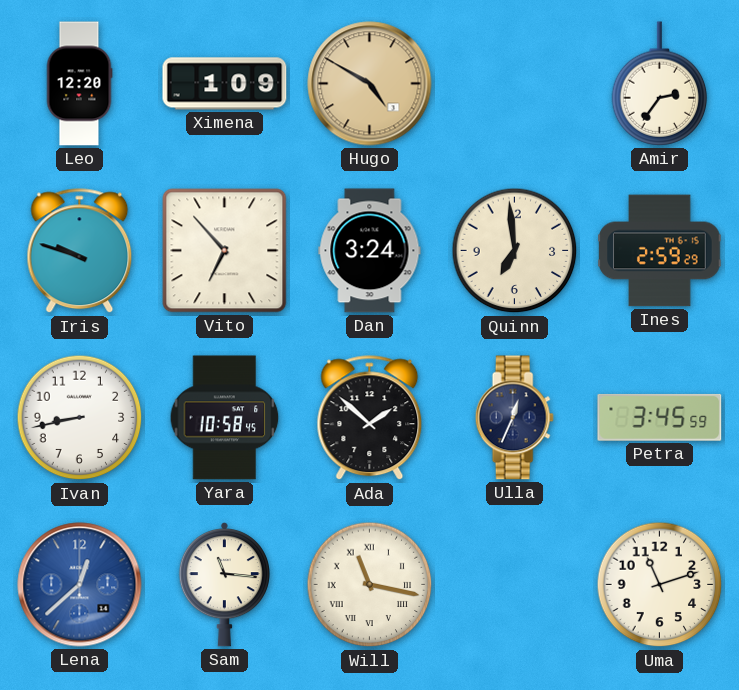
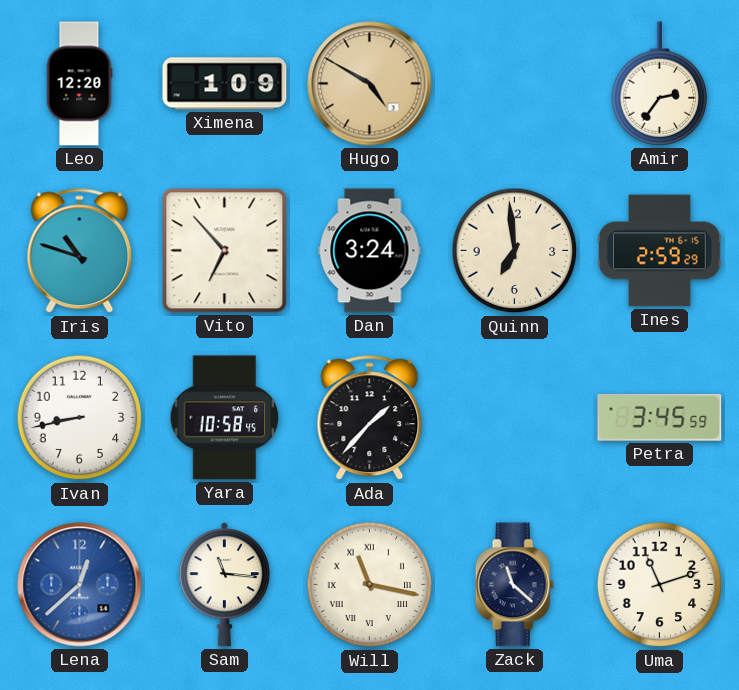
Iris: 9:48 -> 10:48
Ada: 1:52 -> 1:37
Ulla: 12:34 -> none
Zack: none -> 11:22
